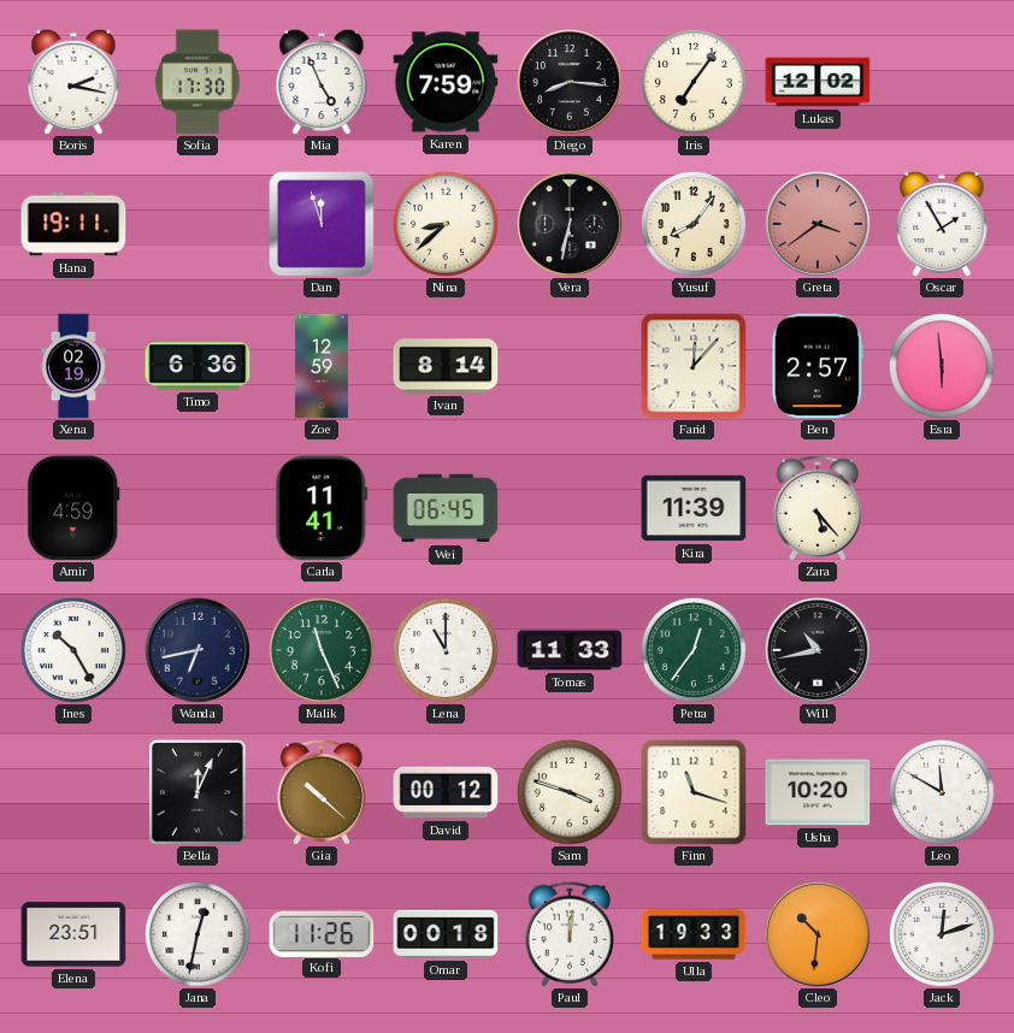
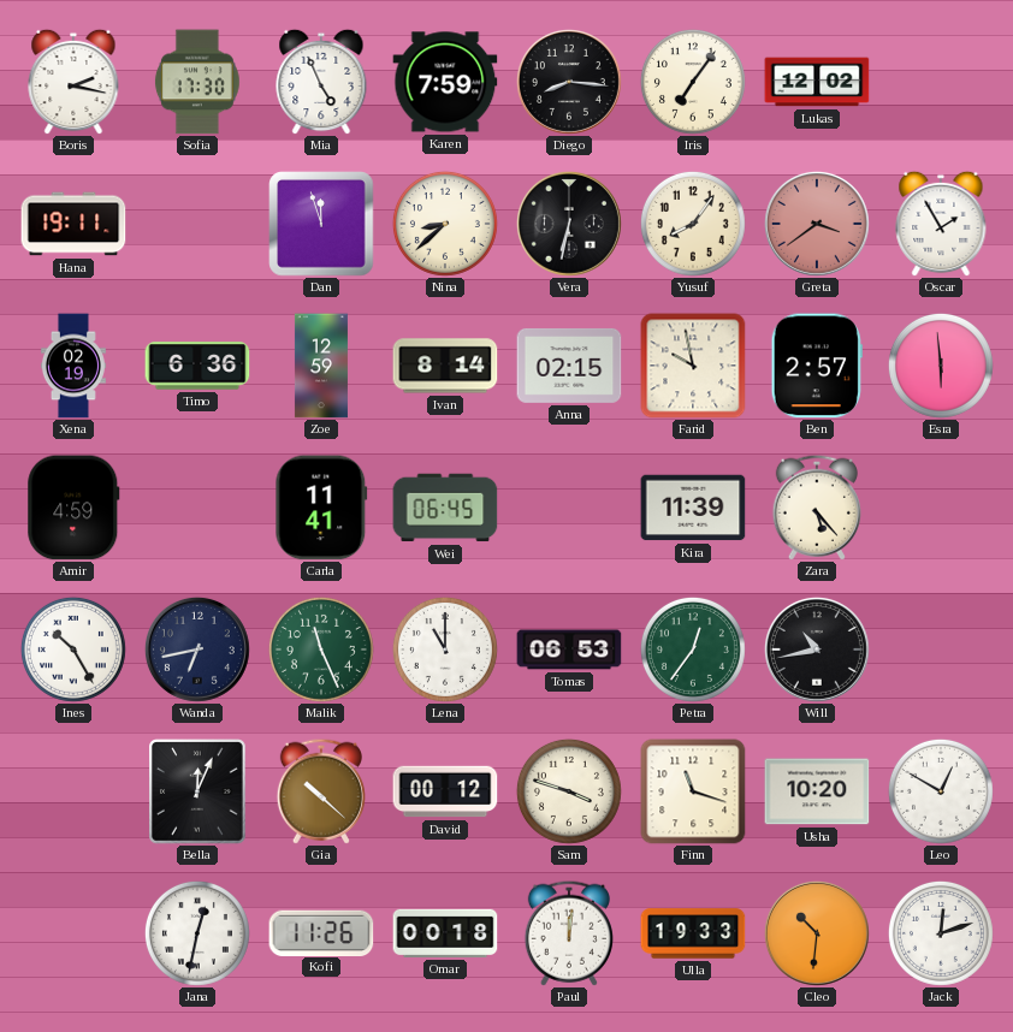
Anna: none -> 02:15
Farid: 12:07 -> 9:58
Tomas: 11:33 -> 06:53
Leo: 11:50 -> 12:50
Elena: 23:51 -> none
